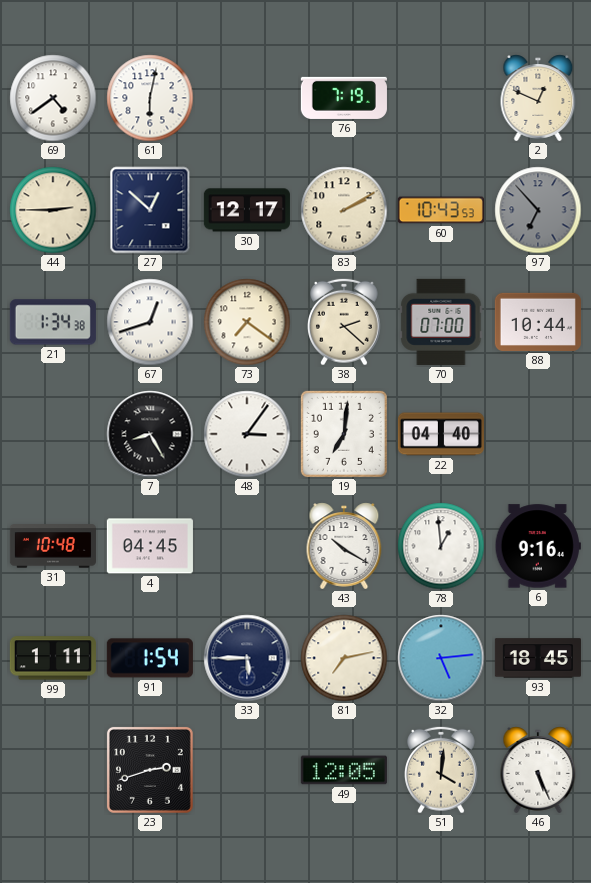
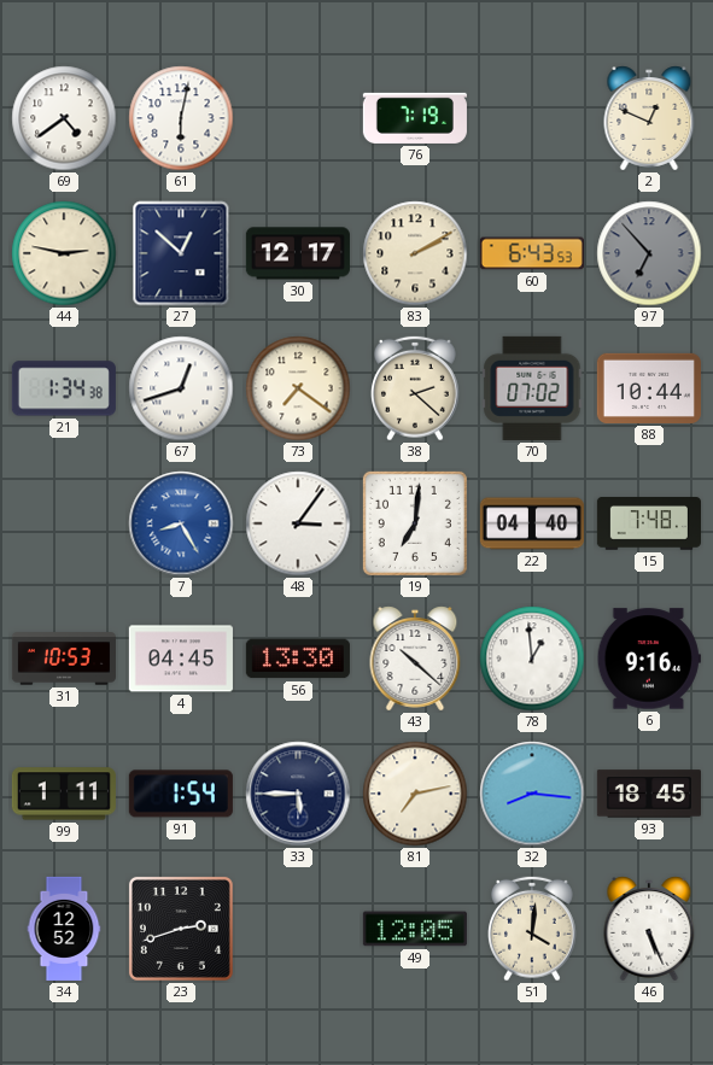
44: 2:45 -> 2:47
60: 10:43 -> 6:43
70: 07:00 -> 07:02
7 dial: black -> blue
15: none -> 7:48
31: 10:48 -> 10:53
56: none -> 13:30
43: 10:20 -> 10:22
32: 5:14 -> 8:16
34: none -> 12:52
